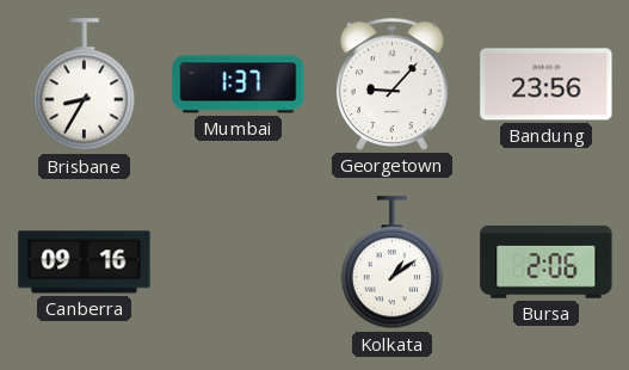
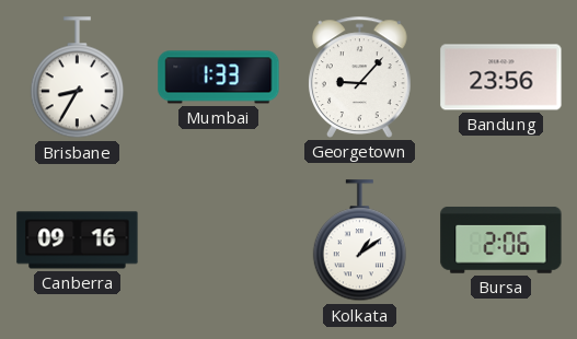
Mumbai: 1:37 -> 1:33
